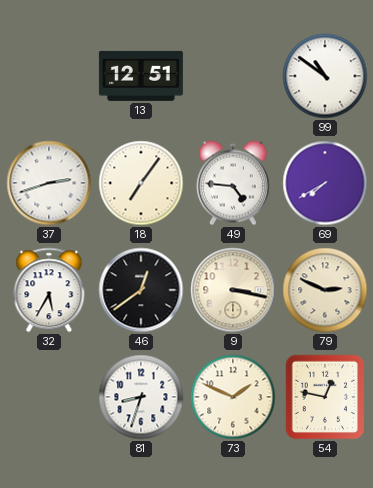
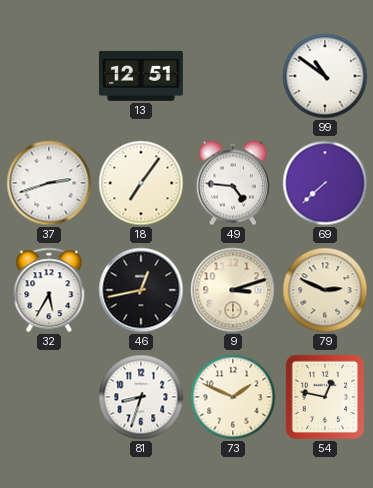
69: 7:40 -> 7:38
46: 12:39 -> 12:43
9: 3:17 -> 3:12
